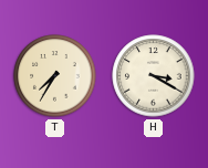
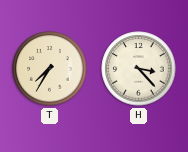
H: 3:20 -> 3:23
